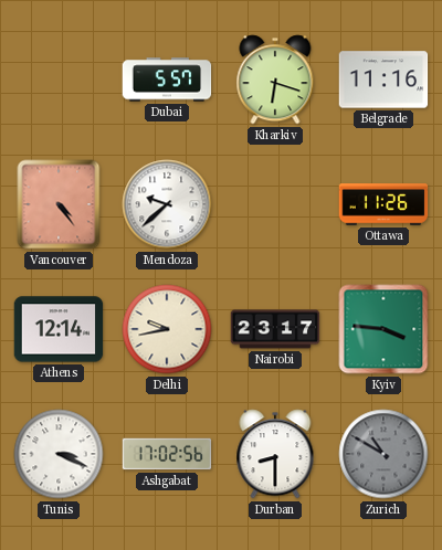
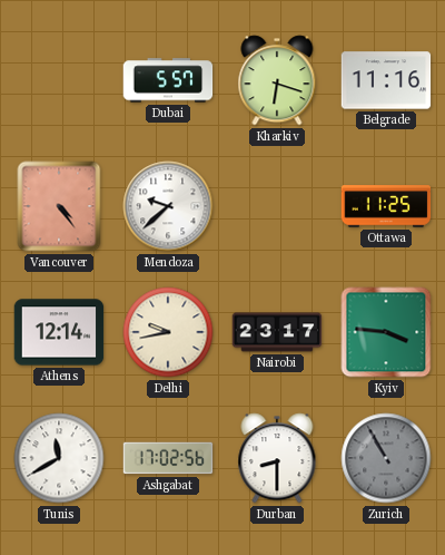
Ottawa: 11:26 -> 11:25
Tunis: 3:19 -> 11:40
Zurich: 10:50 -> 10:55
